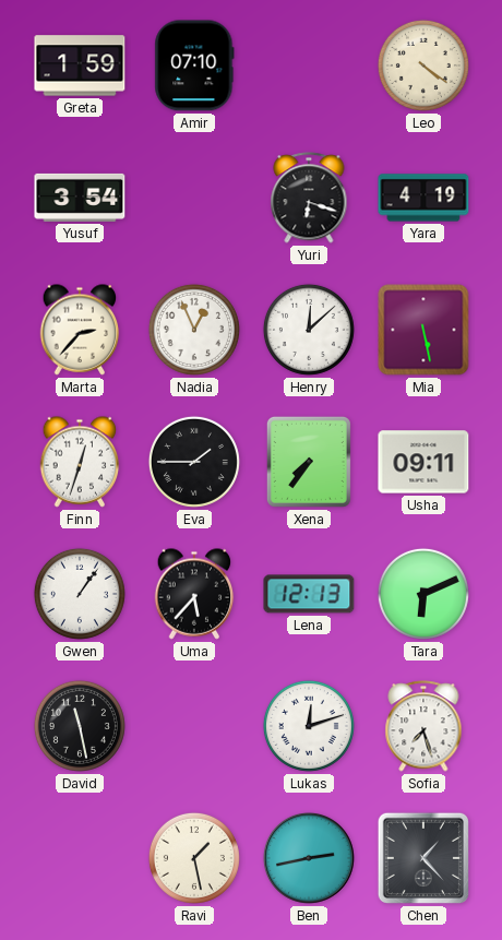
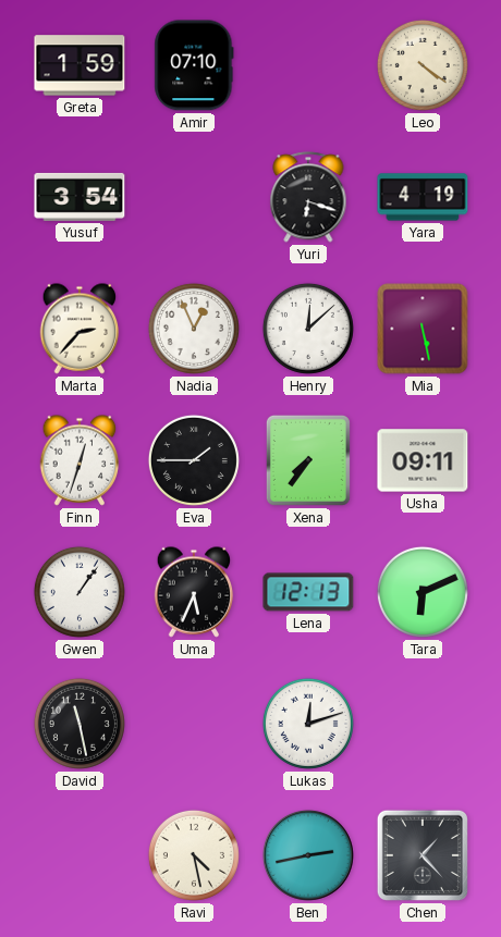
Uma: 5:37 -> 5:34
Sofia: 7:27 -> none
Ravi: 1:28 -> 4:28
